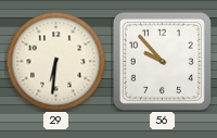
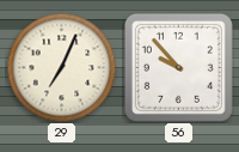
29: 6:31 -> 7:04
